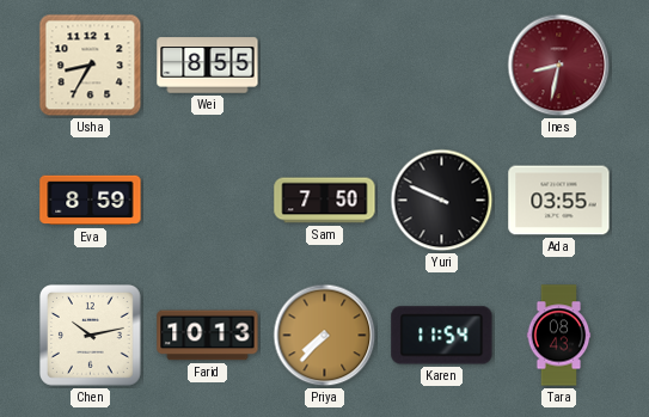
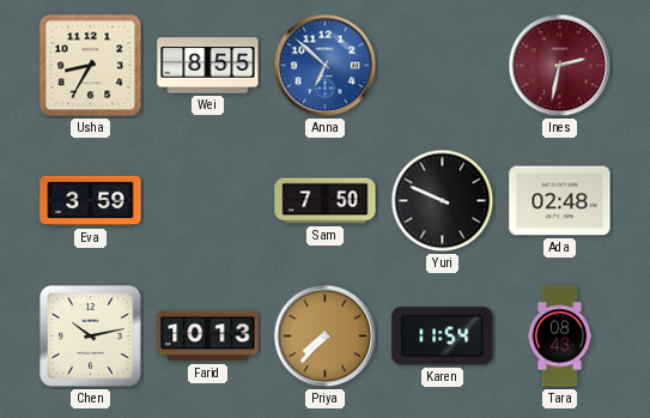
Anna: none -> 6:52
Ines: 8:32 -> 2:32
Eva: 8:59 -> 3:59
Ada: 03:55 -> 02:48
